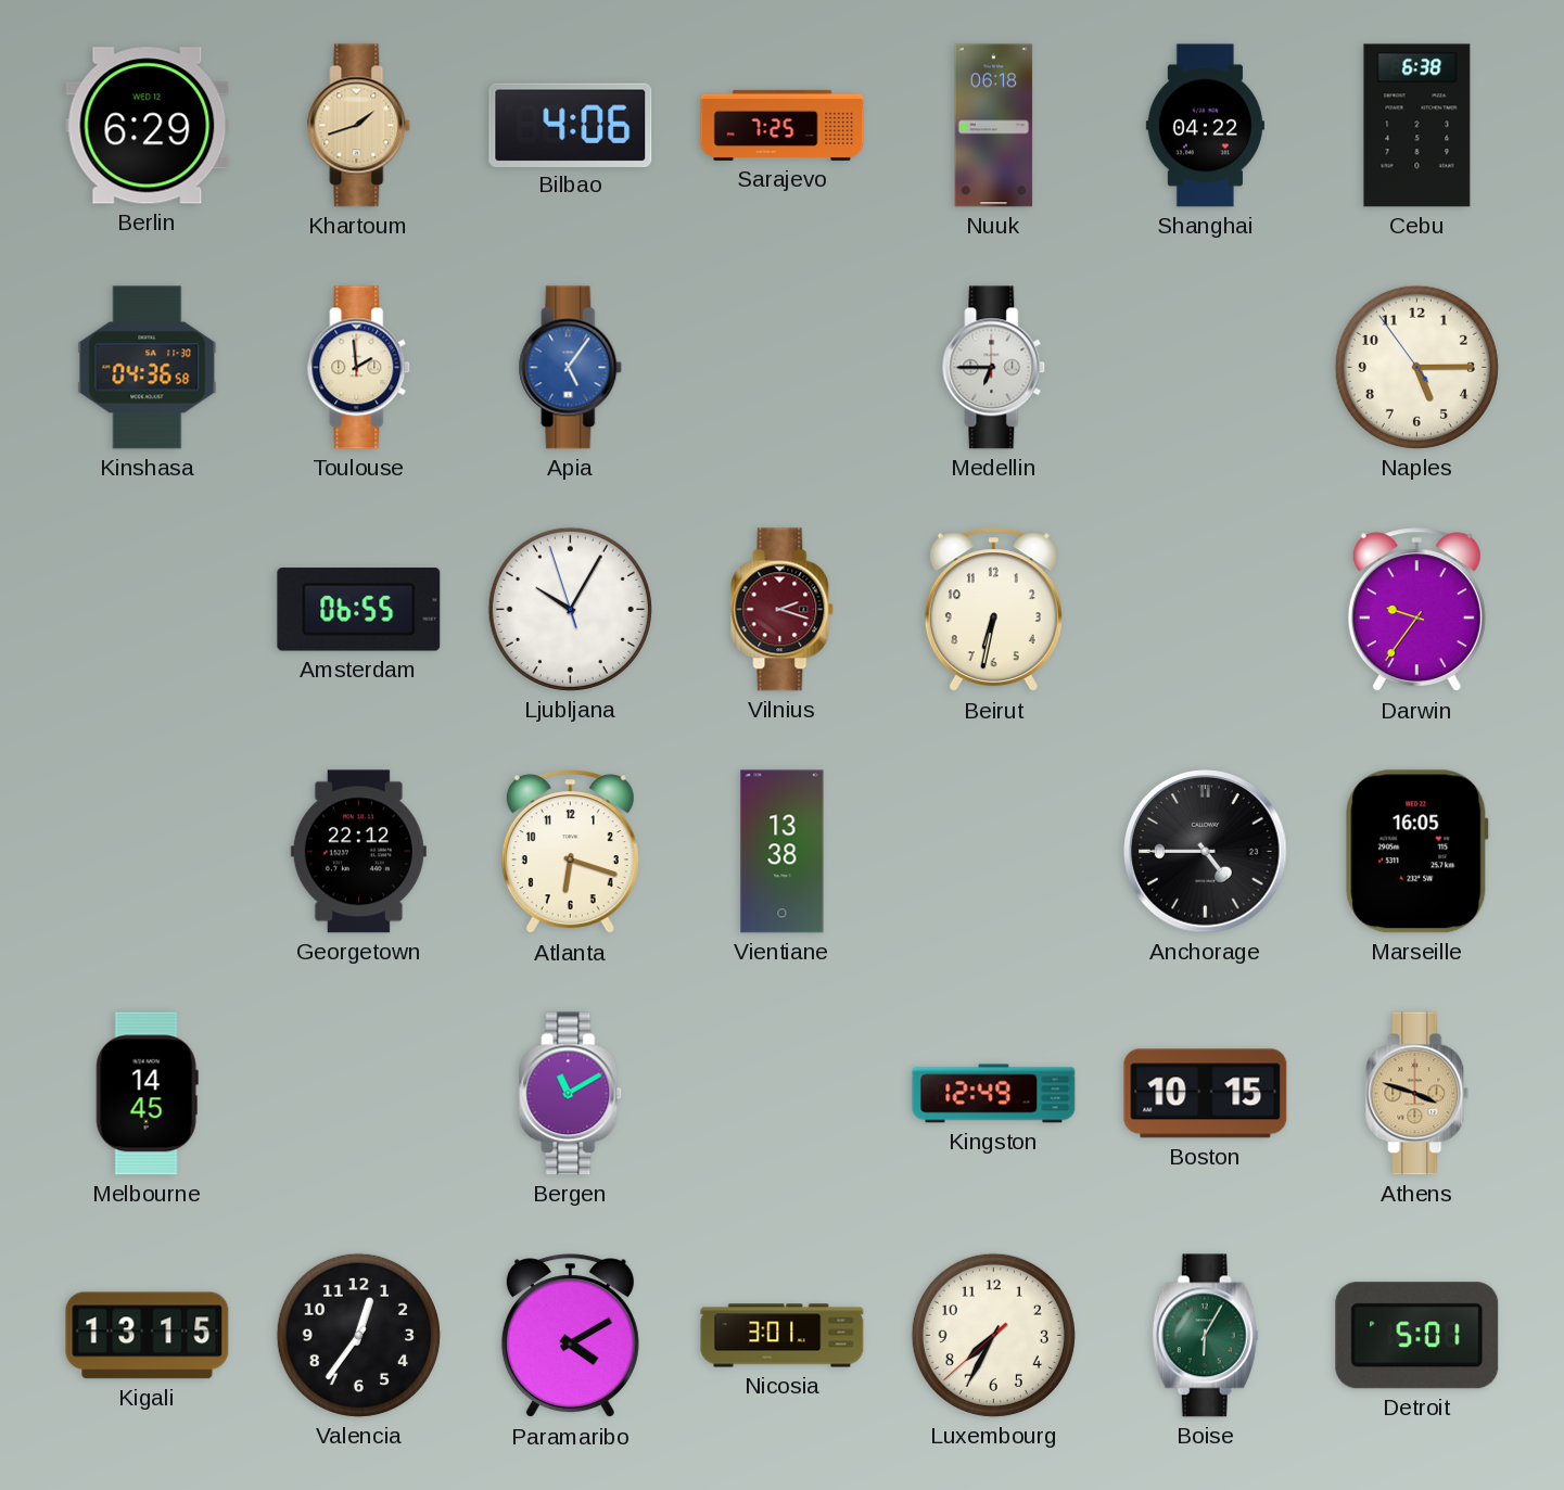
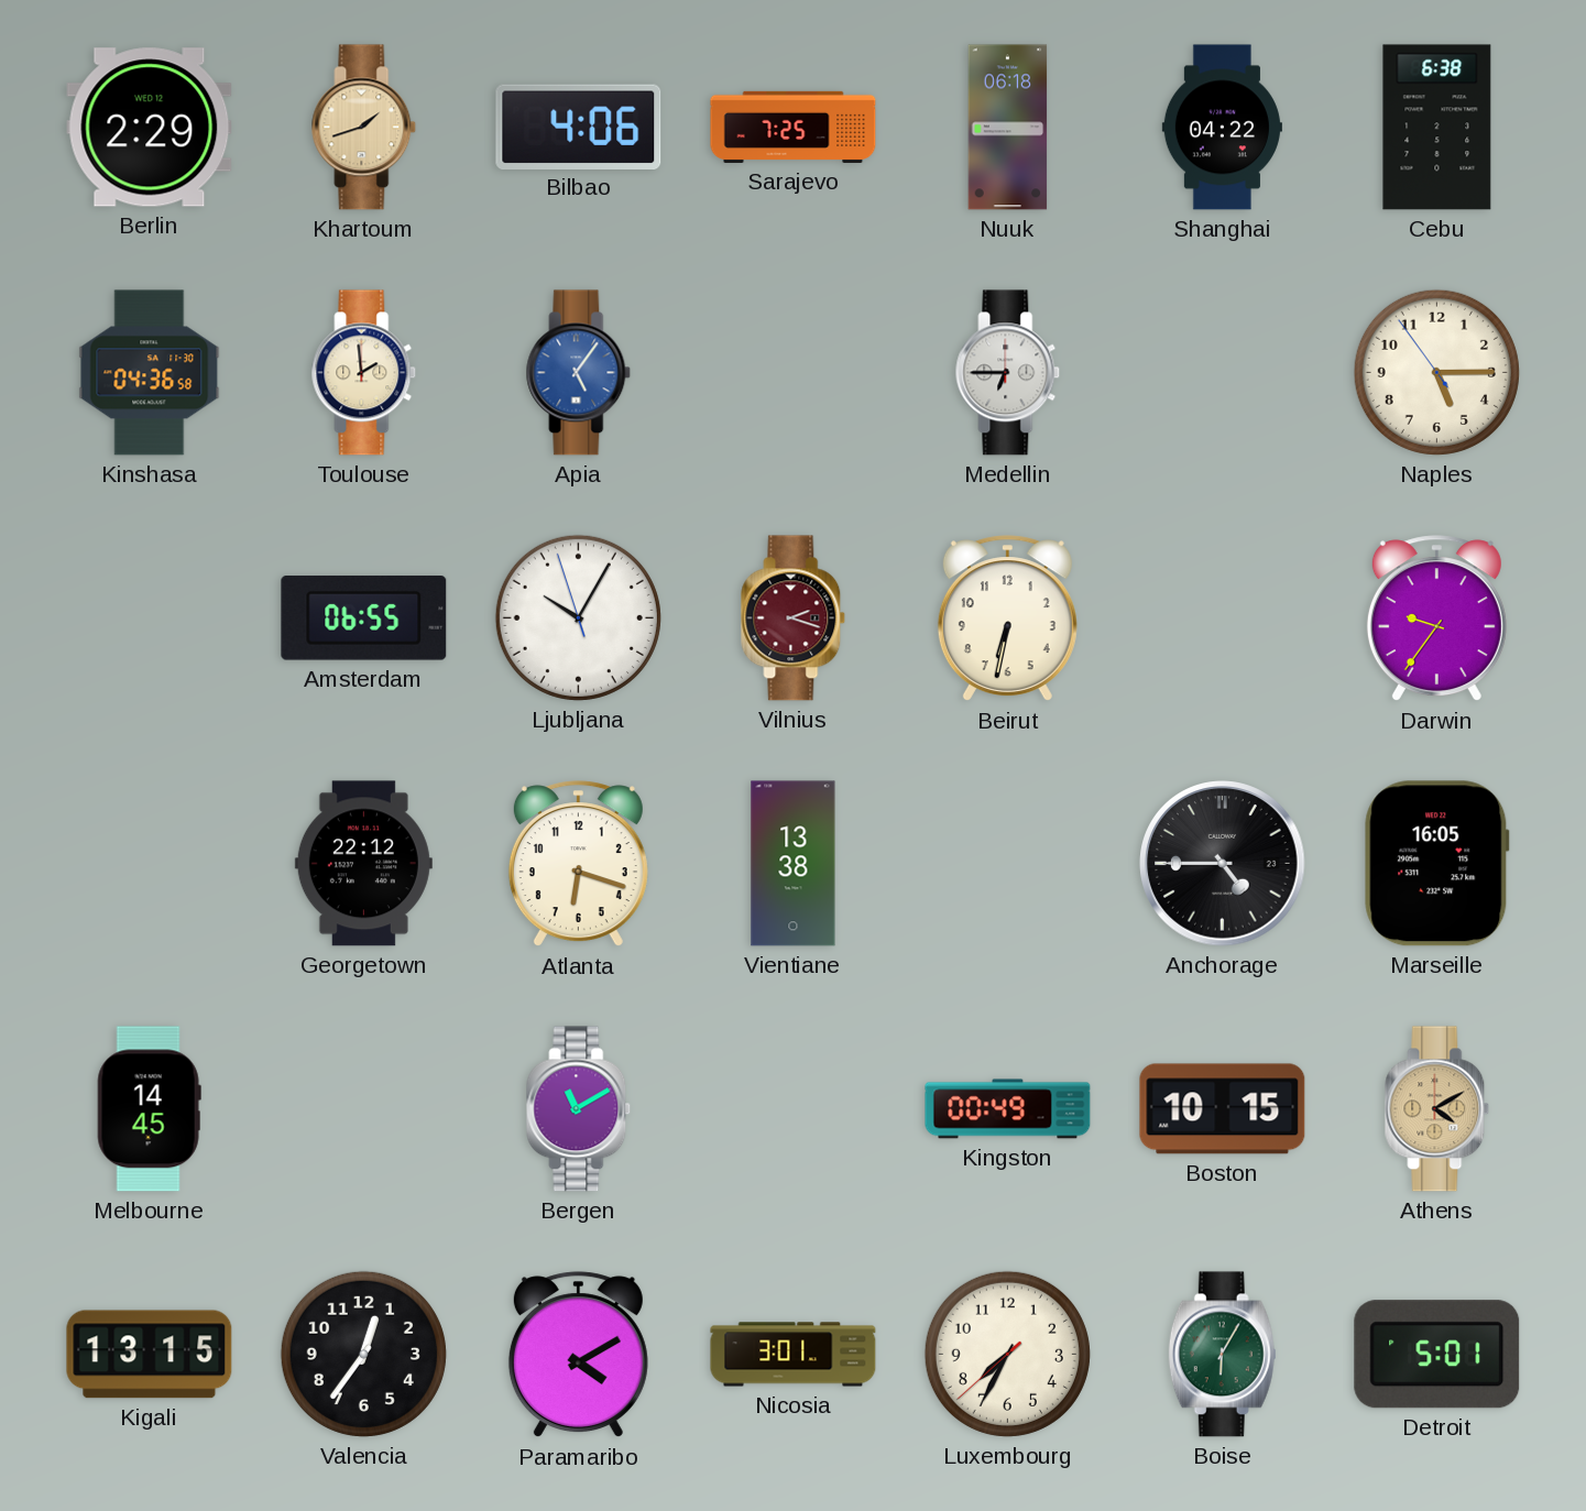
Berlin: 6:29 -> 2:29
Kingston: 12:49 -> 00:49
Athens: 3:48 -> 4:10
